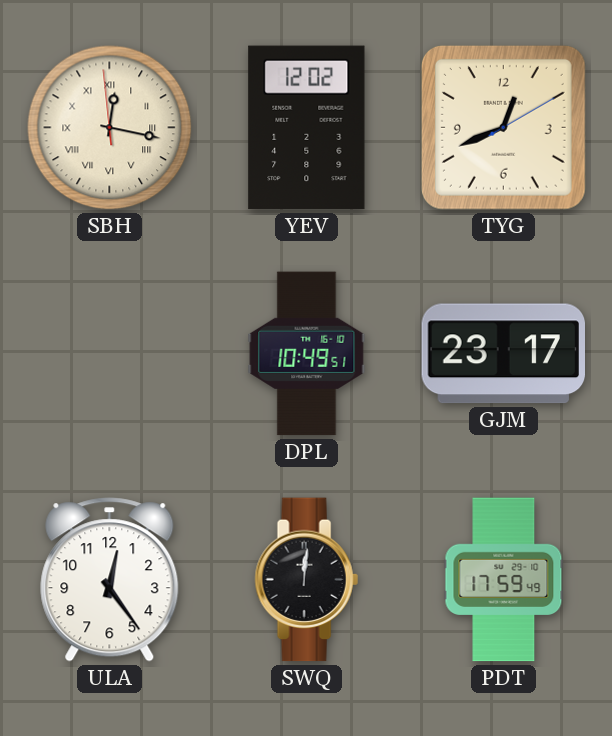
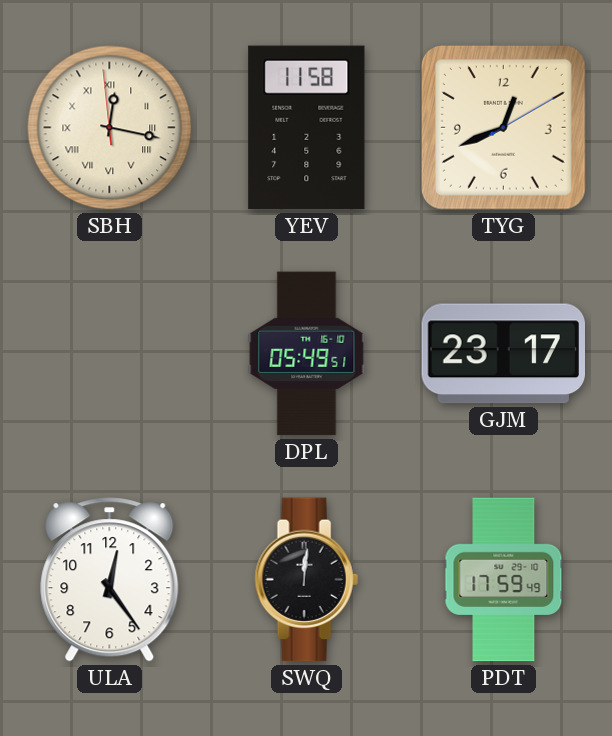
YEV: 12:02 -> 11:58
DPL: 10:49 -> 05:49
